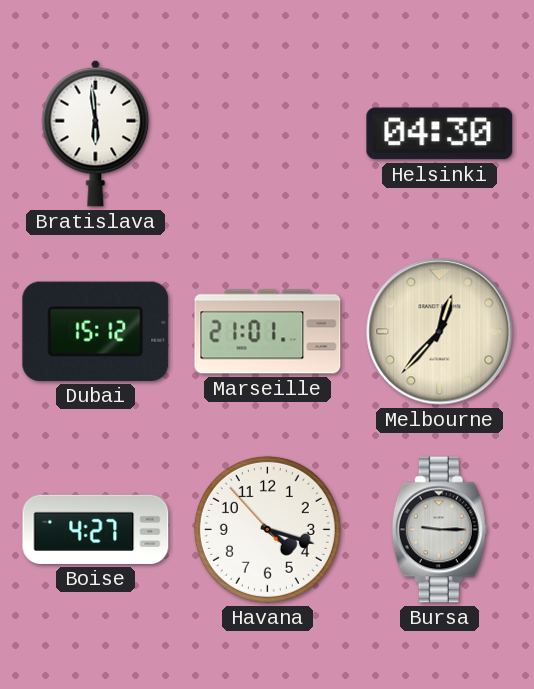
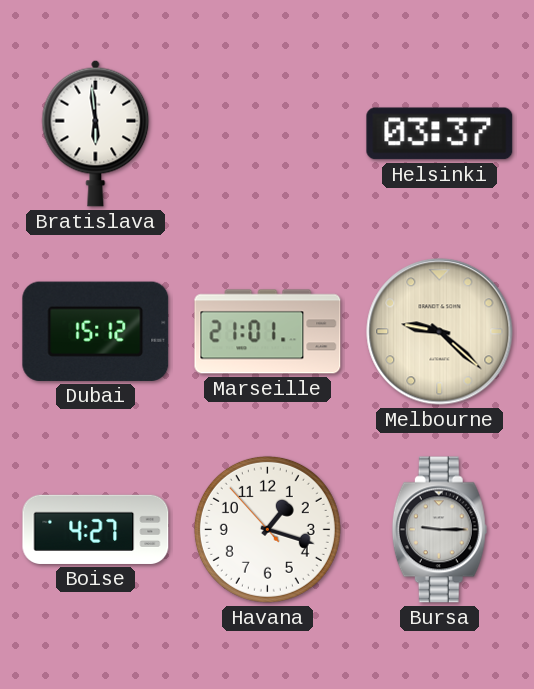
Helsinki: 04:30 -> 03:37
Melbourne: 12:37 -> 9:22
Havana: 4:17 -> 1:17
